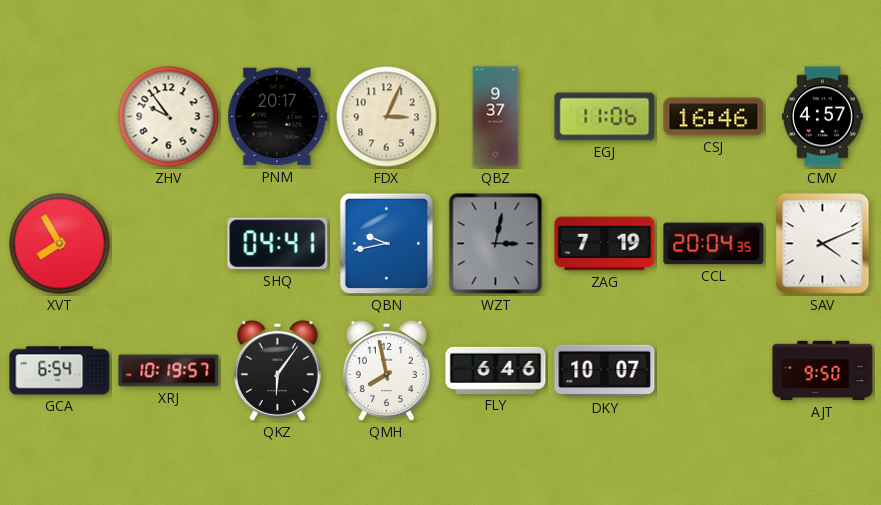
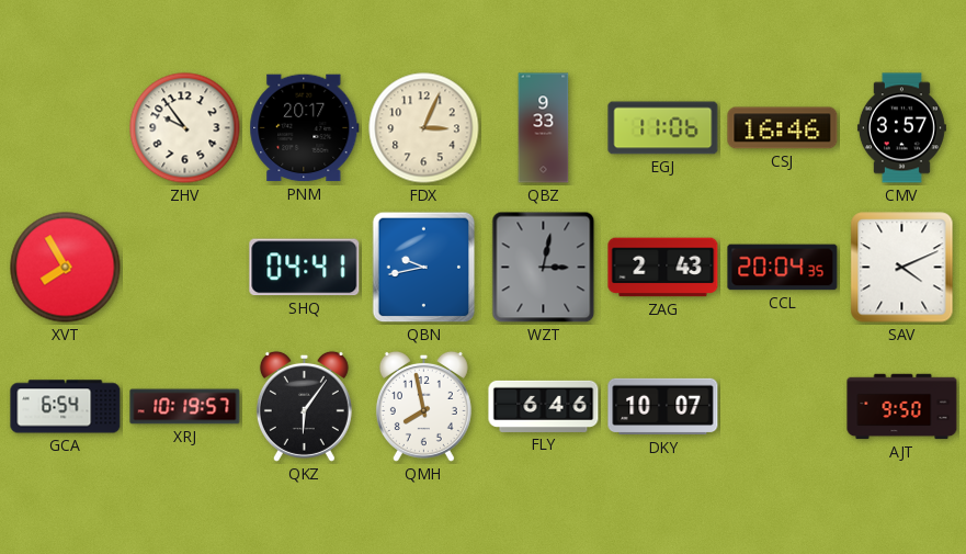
QBZ: 9:37 -> 9:33
CMV: 4:57 -> 3:57
ZAG: 7:19 -> 2:43
